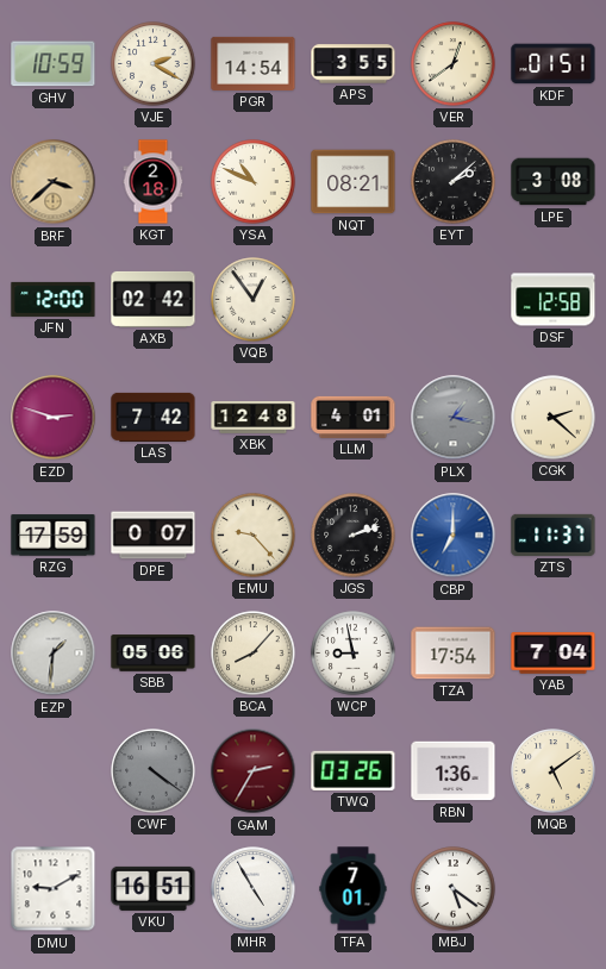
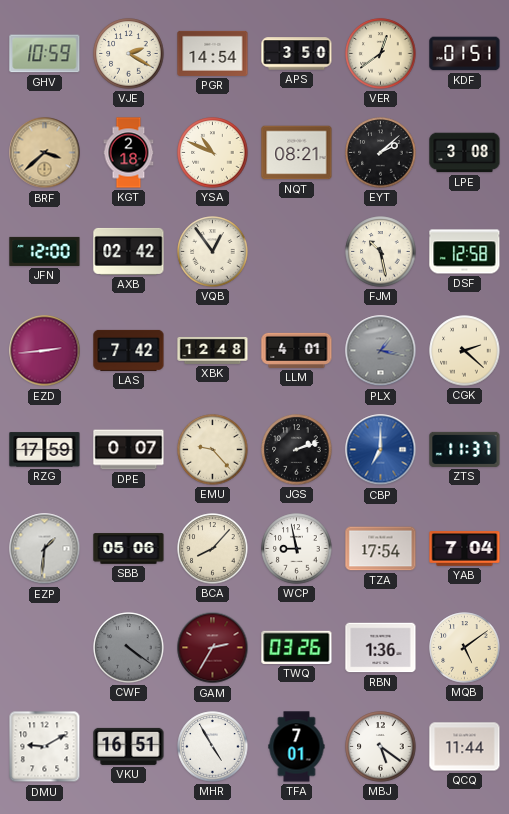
APS: 3:55 -> 3:50
FJM: none -> 10:28
EZD: 2:48 -> 2:44
QCQ: none -> 11:44
